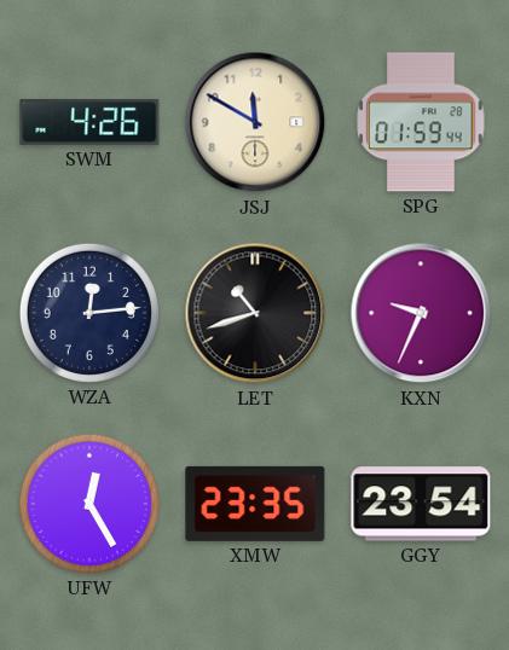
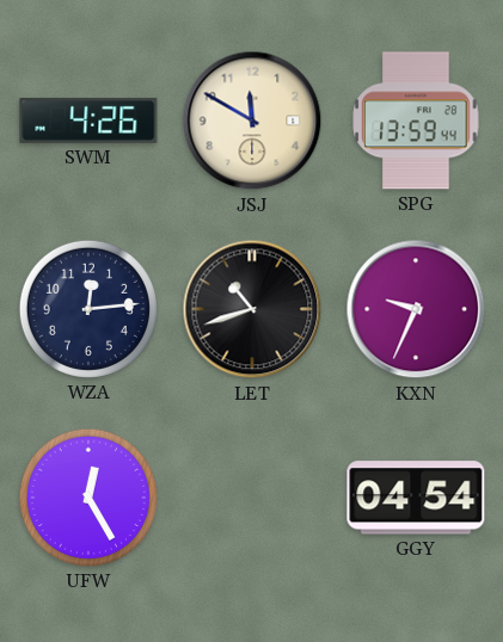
SPG: 01:59 -> 13:59
XMW: 23:35 -> none
GGY: 23:54 -> 04:54
